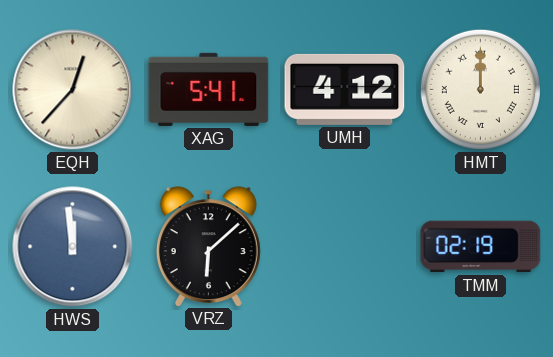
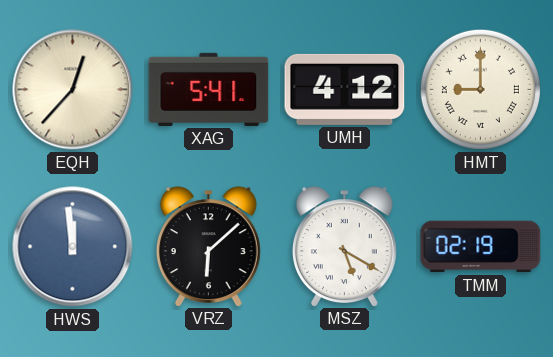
HMT: 12:00 -> 9:00
MSZ: none -> 5:20
